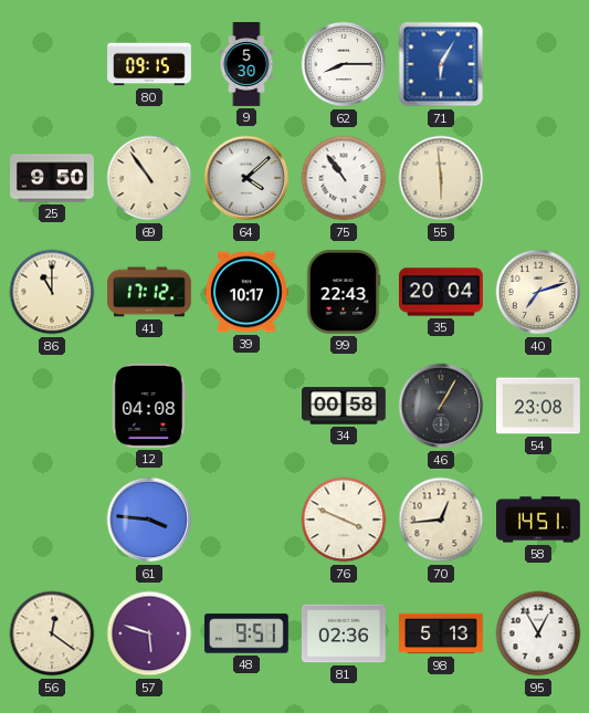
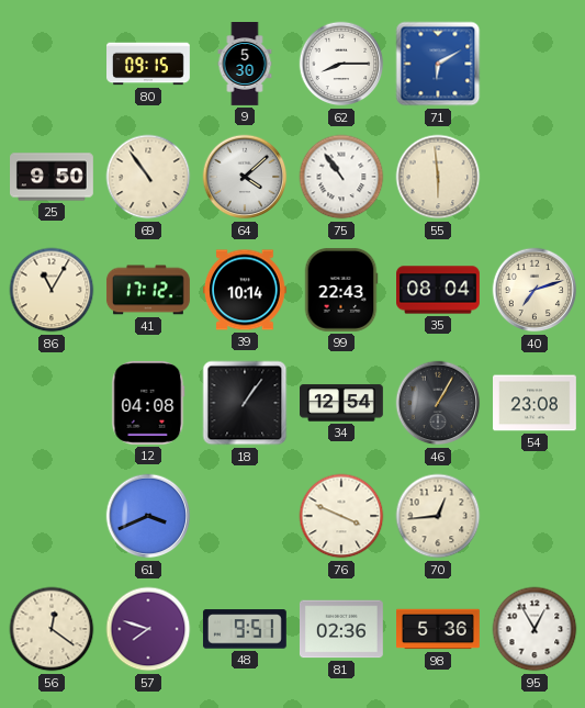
71: 6:05 -> 6:10
86: 11:00 -> 11:05
39: 10:17 -> 10:14
35: 20:04 -> 08:04
18: none -> 1:06
34: 00:58 -> 12:54
61: 3:46 -> 3:41
58: 14:51 -> none
57: 5:48 -> 7:48
98: 5:13 -> 5:36
